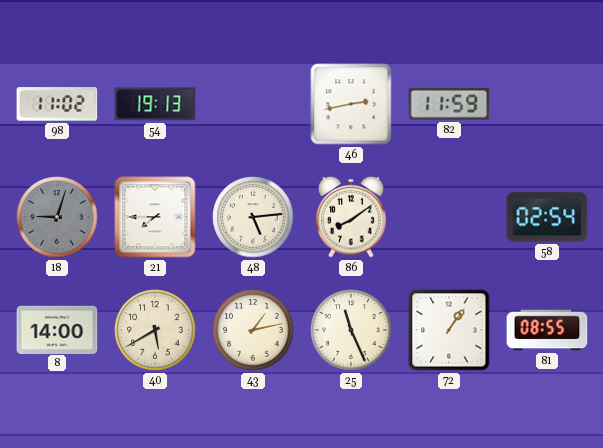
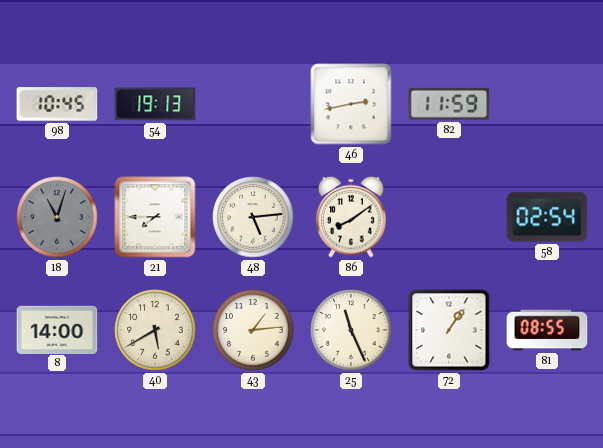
98: 11:02 -> 10:45
18: 9:03 -> 11:03
43: 1:13 -> 1:14
